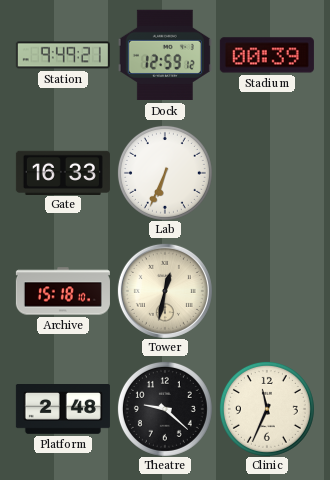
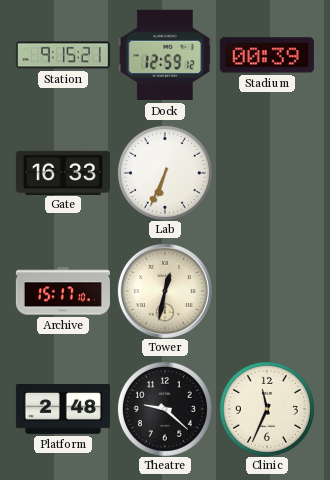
Station: 9:49 -> 9:15
Archive: 15:18 -> 15:17
